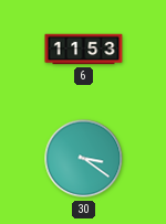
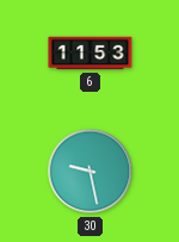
30: 3:21 -> 9:28
